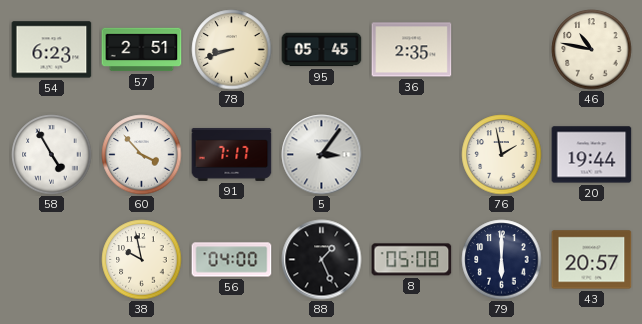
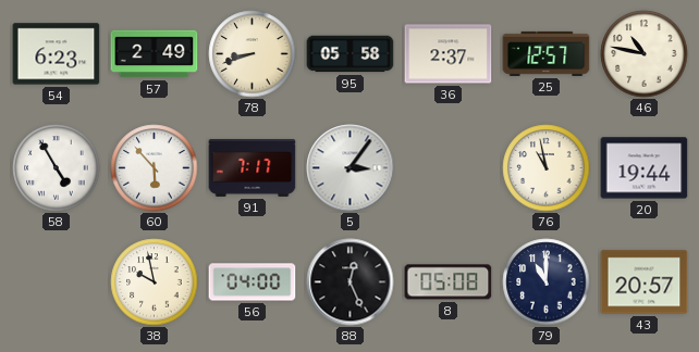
57: 2:51 -> 2:49
95: 05:45 -> 05:58
36: 2:35 -> 2:37
25: none -> 12:57
60: 3:53 -> 5:53
76: 1:58 -> 10:58
88: 1:26 -> 12:26
79: 6:00 -> 11:00
